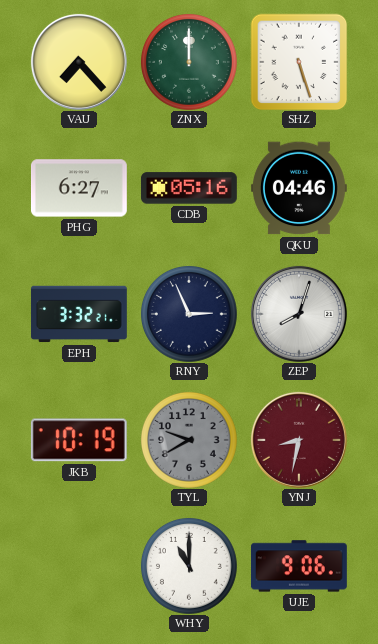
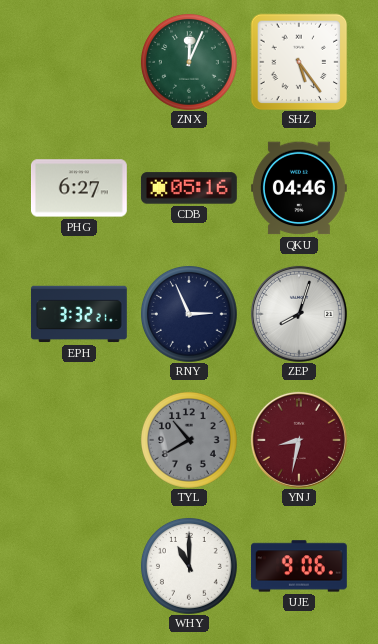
VAU: 7:23 -> none
ZNX: 12:00 -> 12:04
SHZ: 5:27 -> 5:24
JKB: 10:19 -> none
TYL: 9:40 -> 10:40
